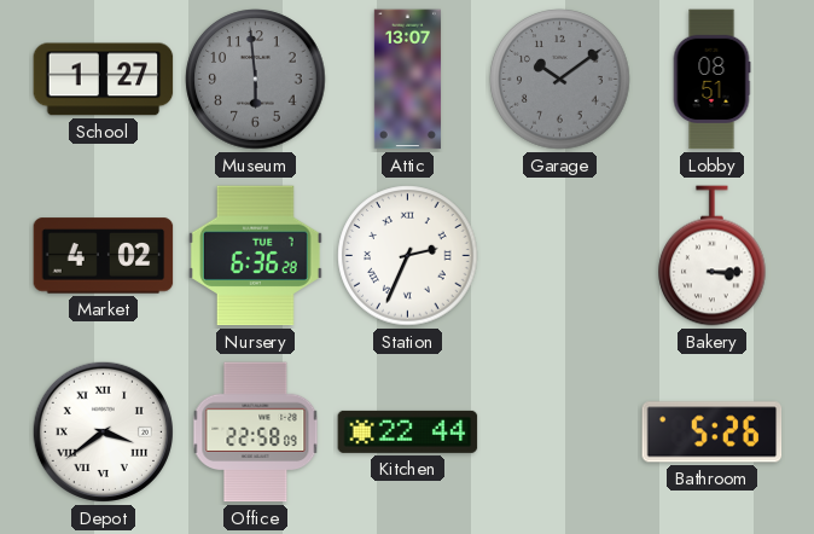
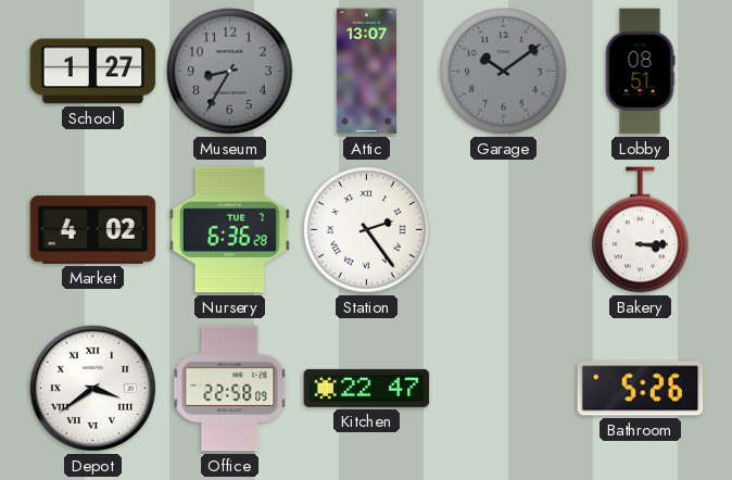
Museum: 5:59 -> 8:35
Station: 2:34 -> 2:24
Kitchen: 22:44 -> 22:47
